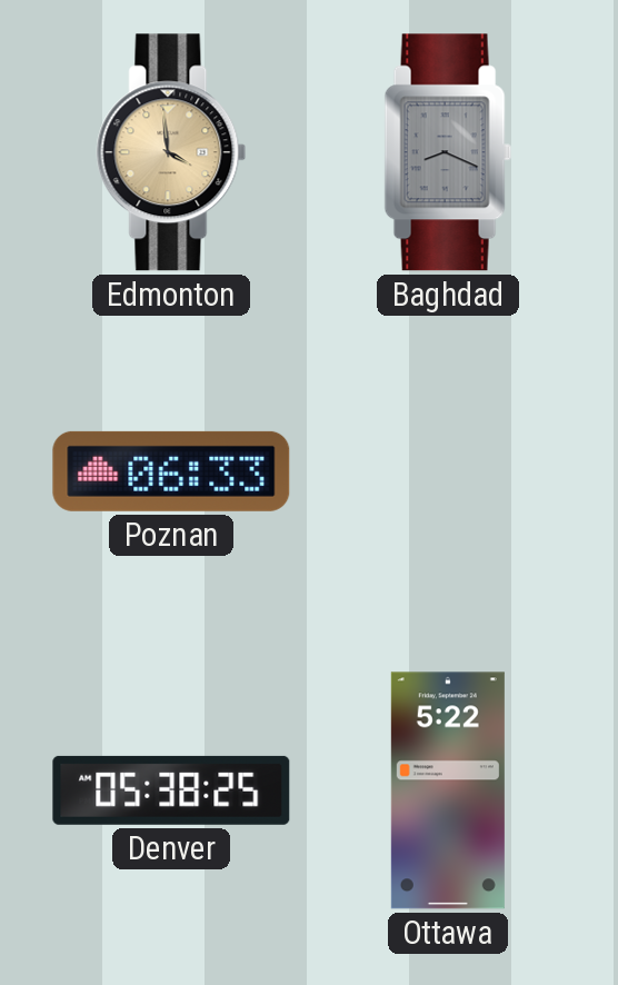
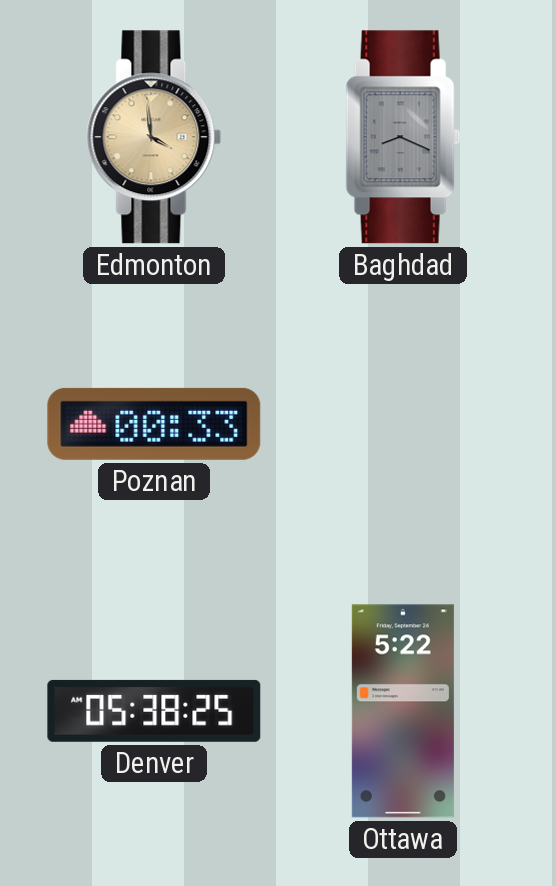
Poznan: 06:33 -> 00:33
